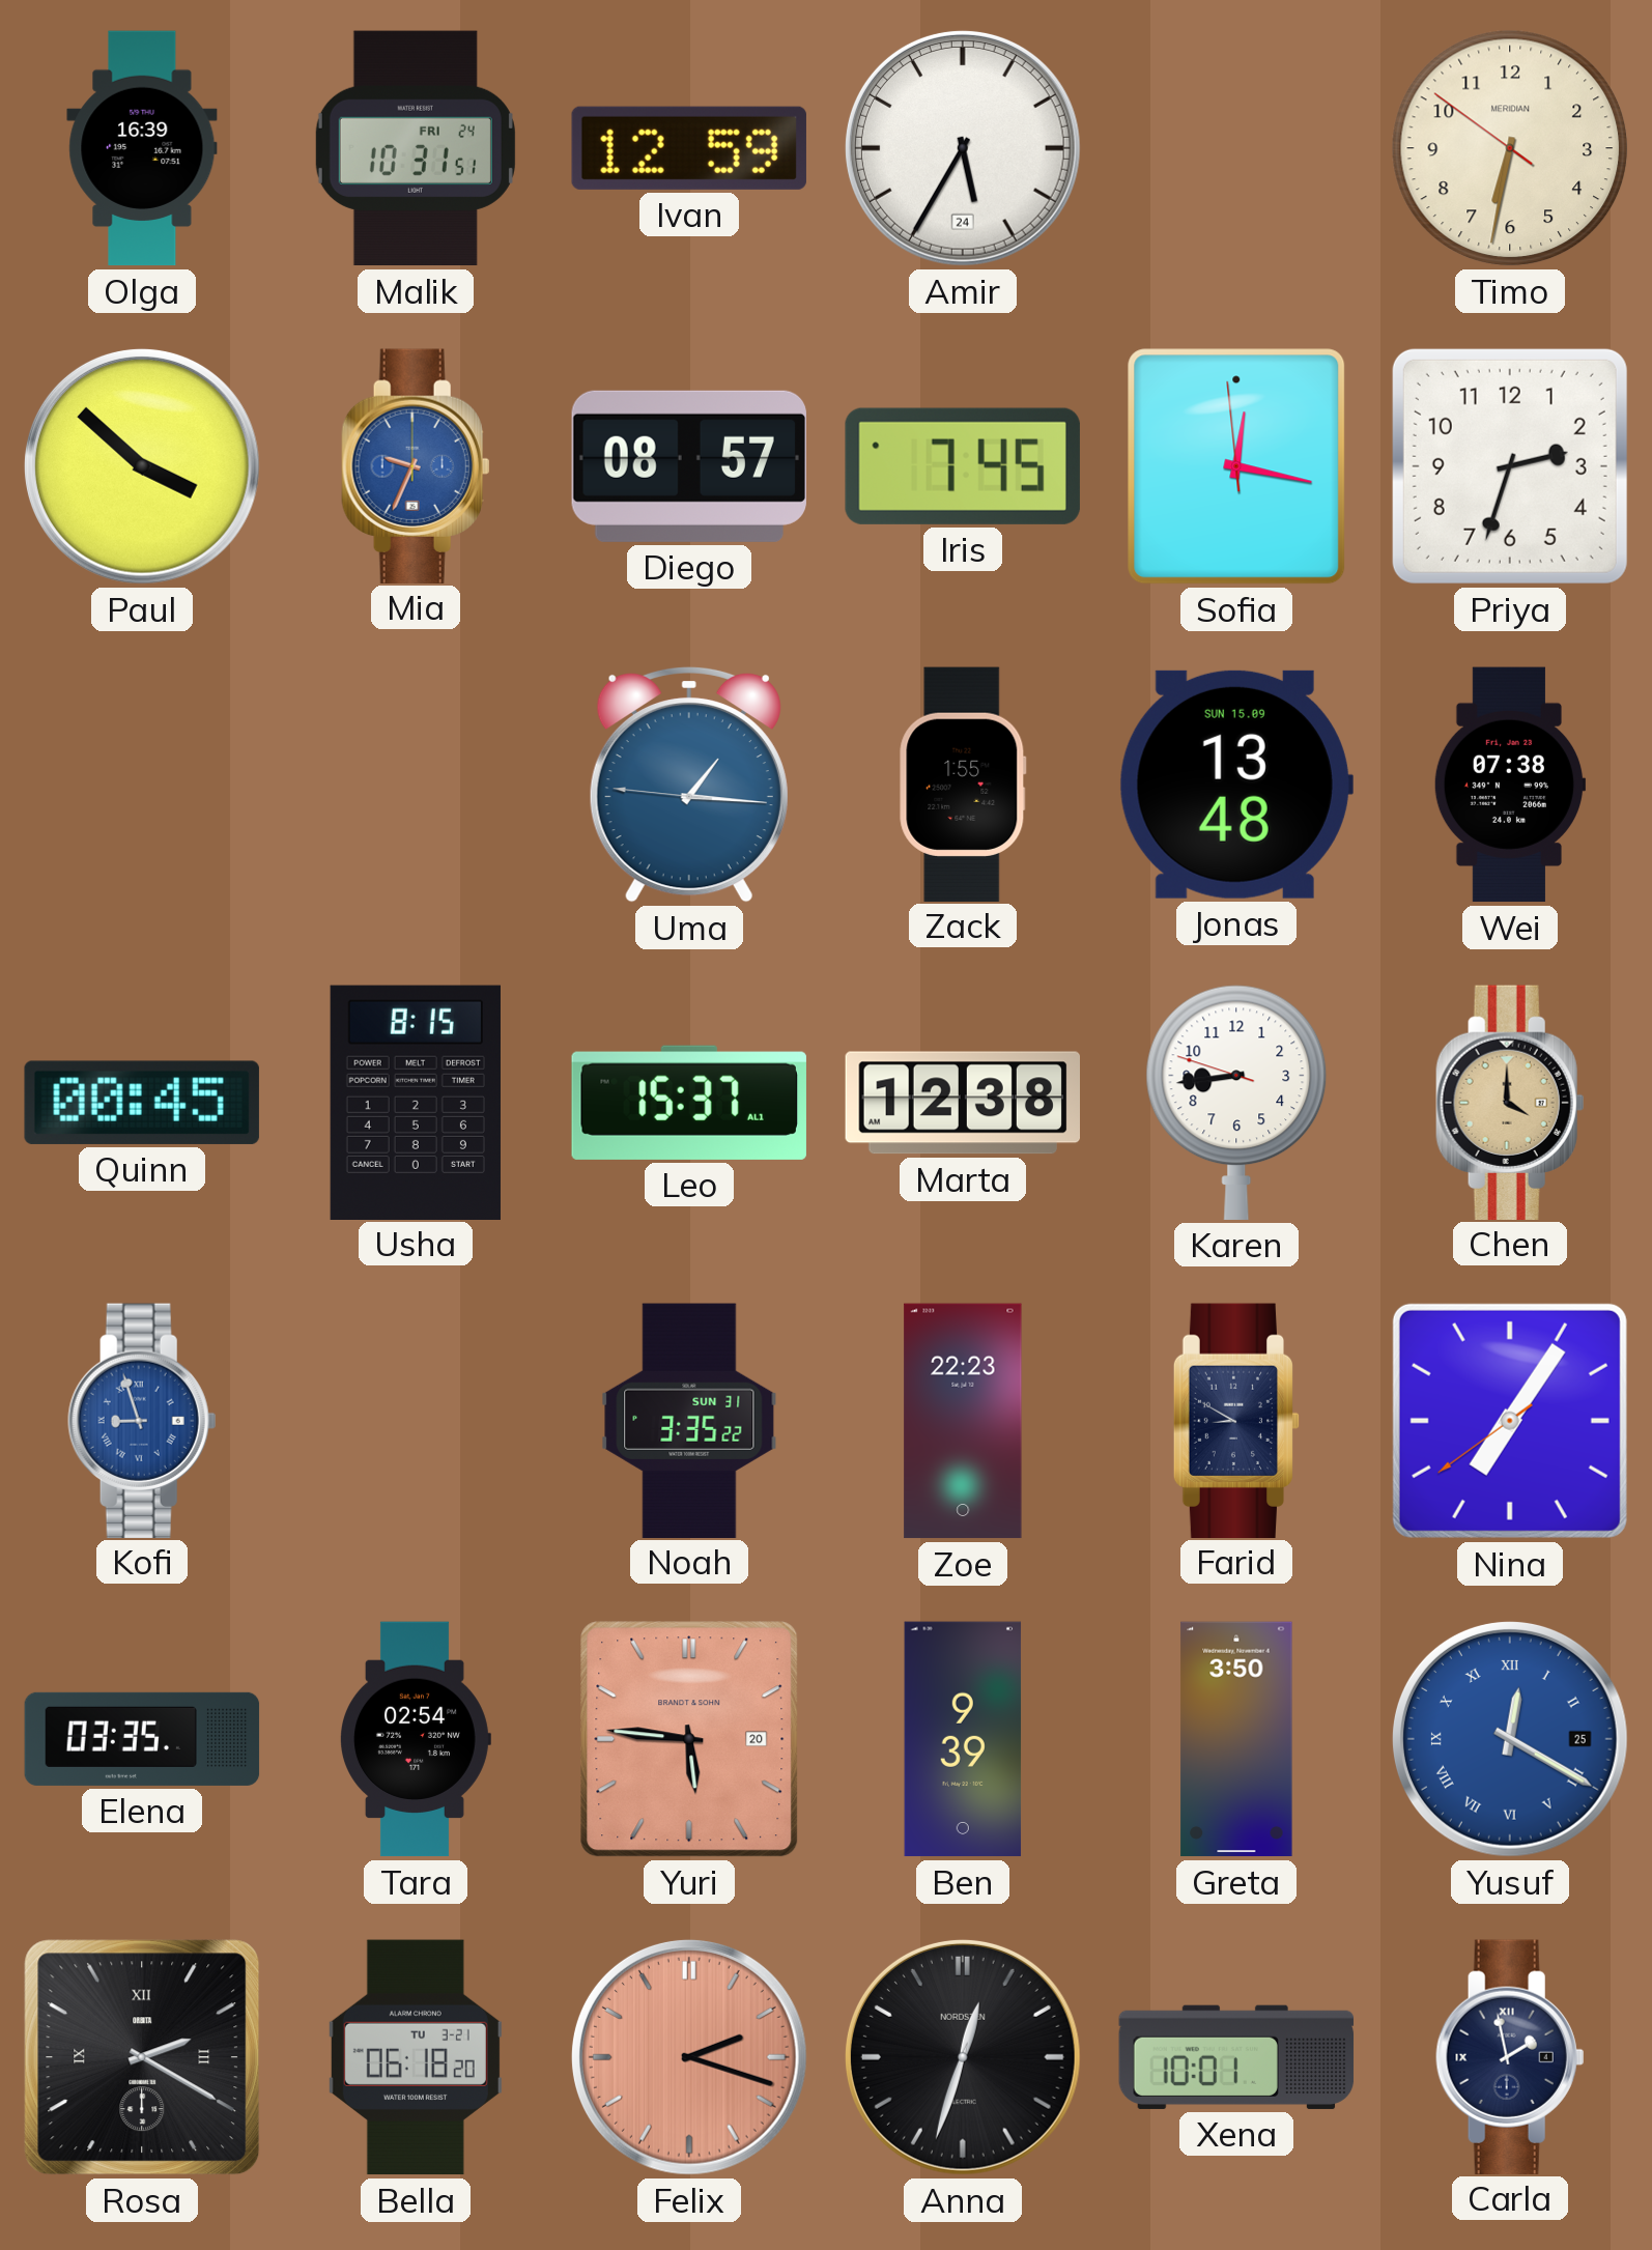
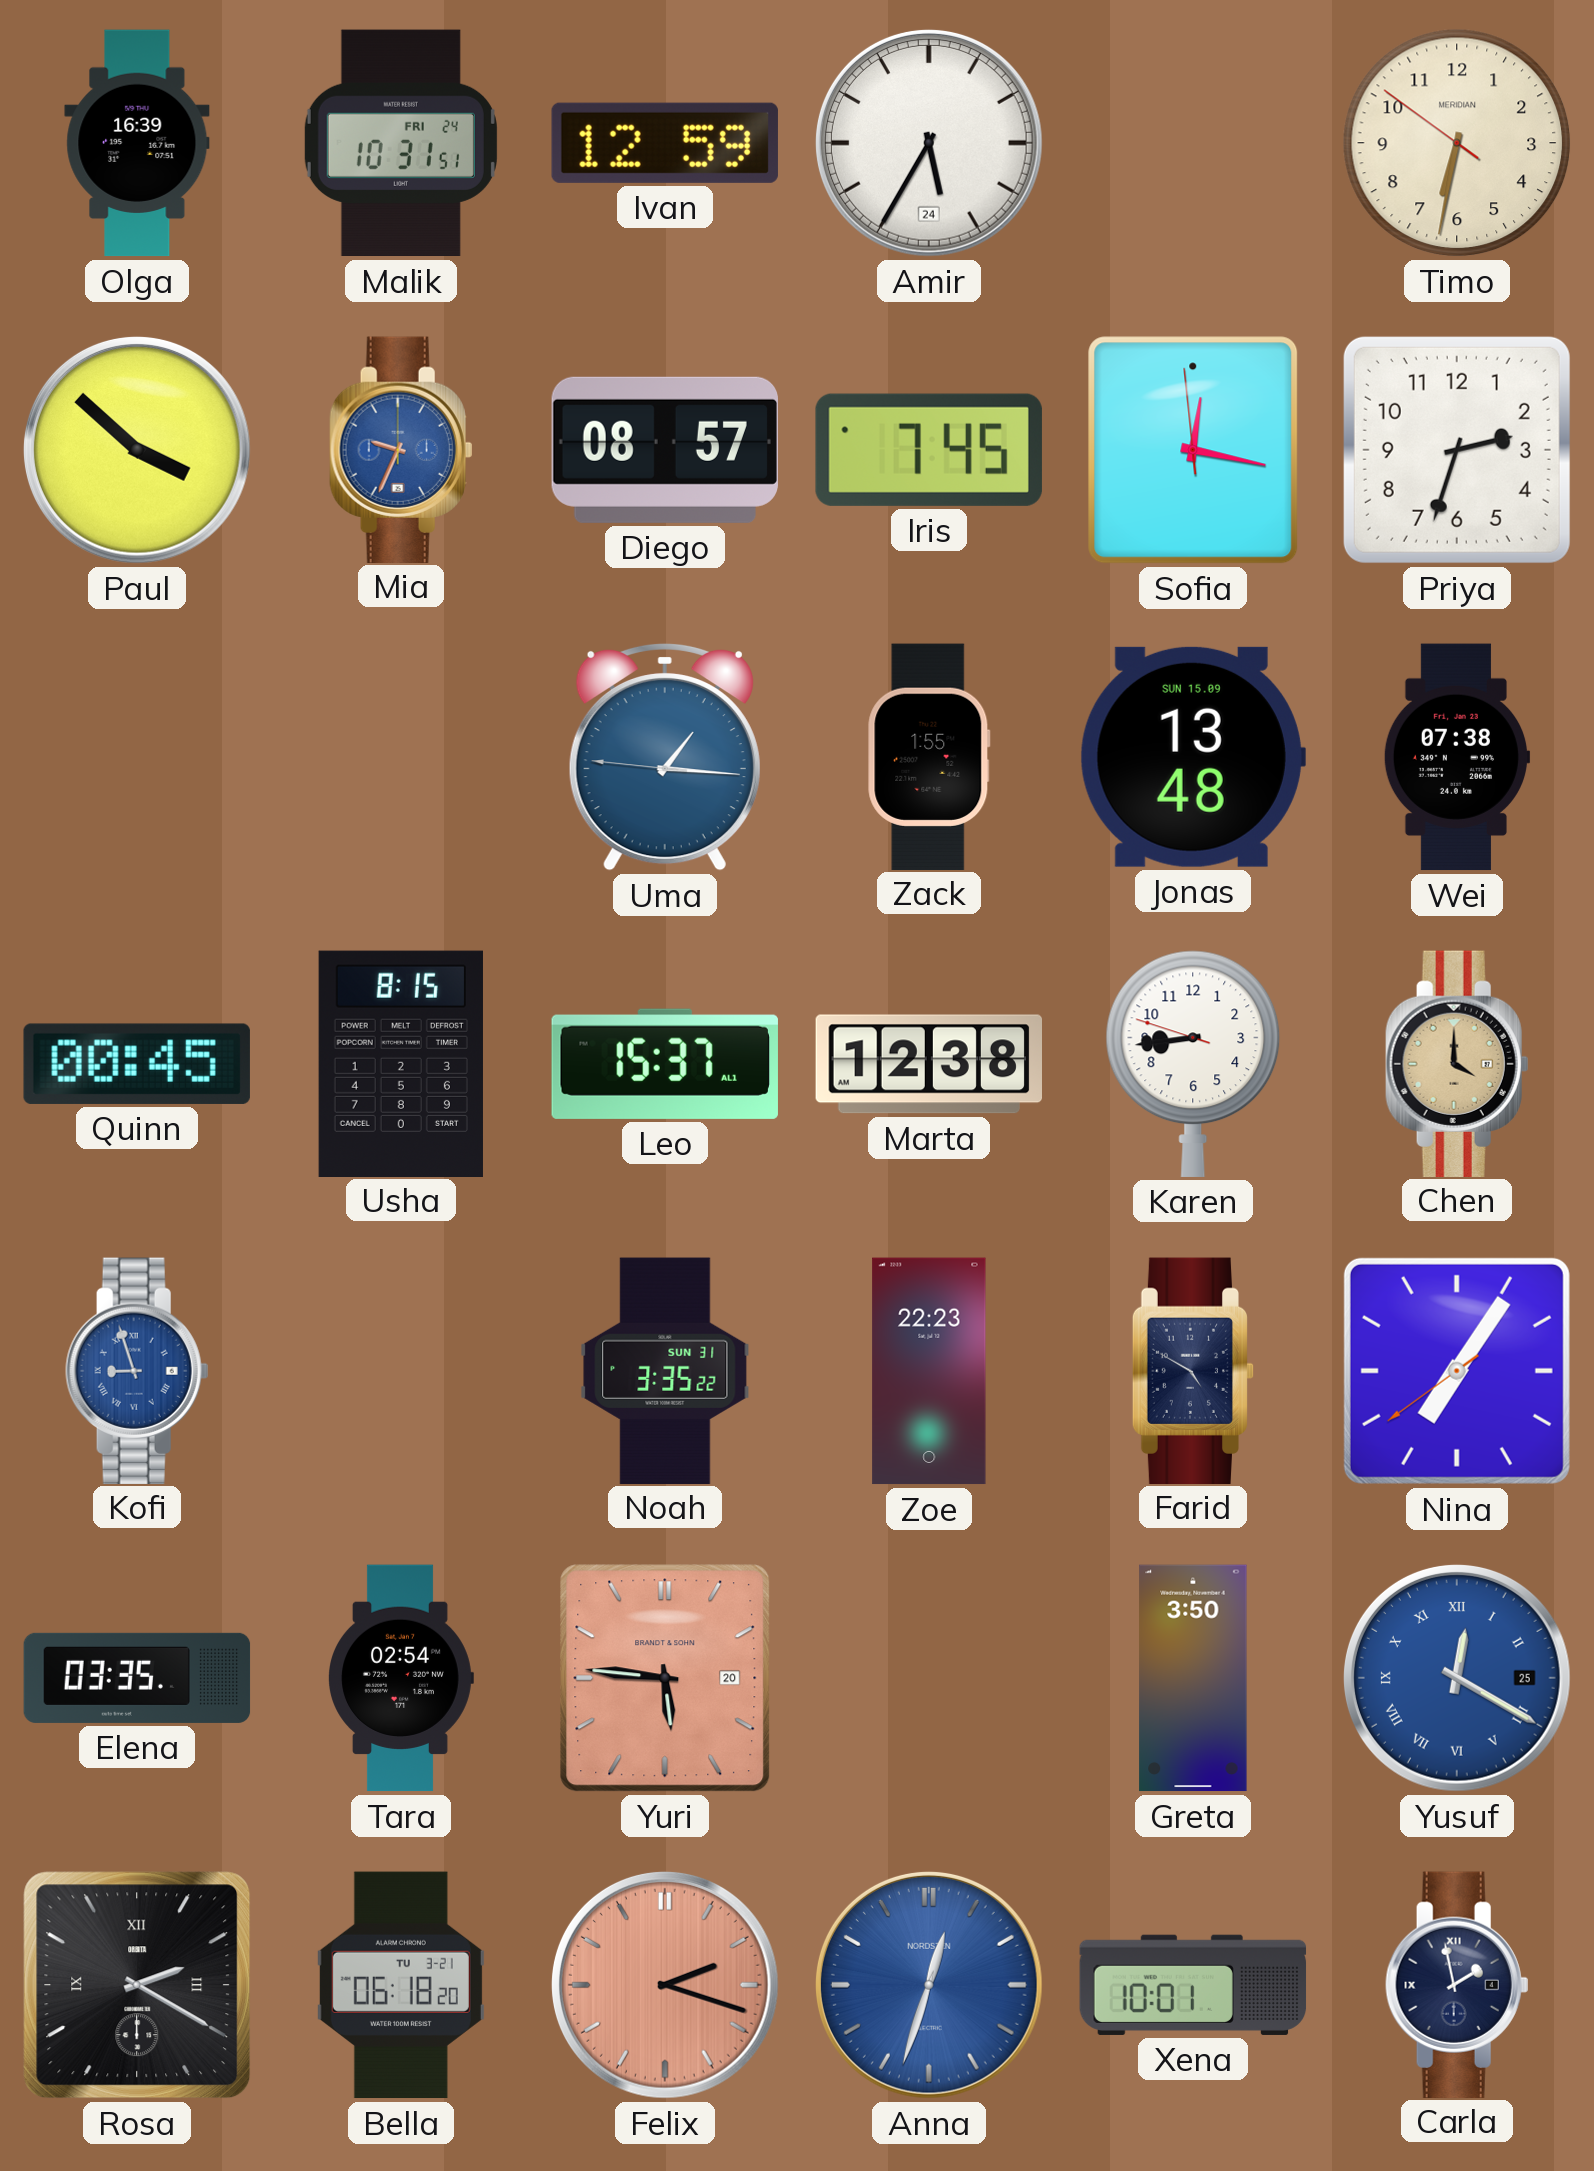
Farid: 8:50 -> 4:50
Ben: 9:39 -> none
Anna dial: black -> blue
